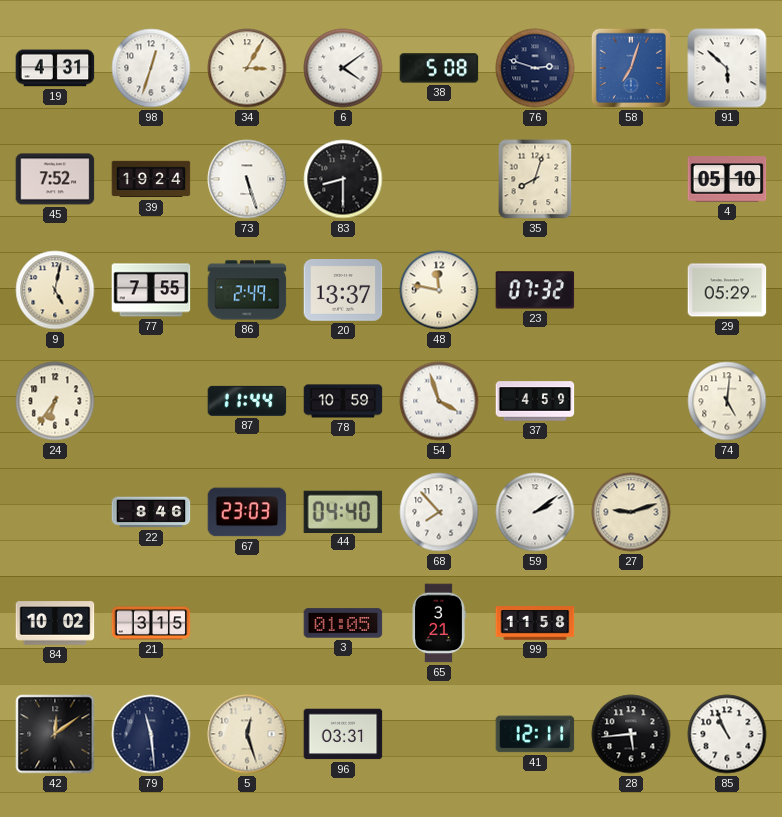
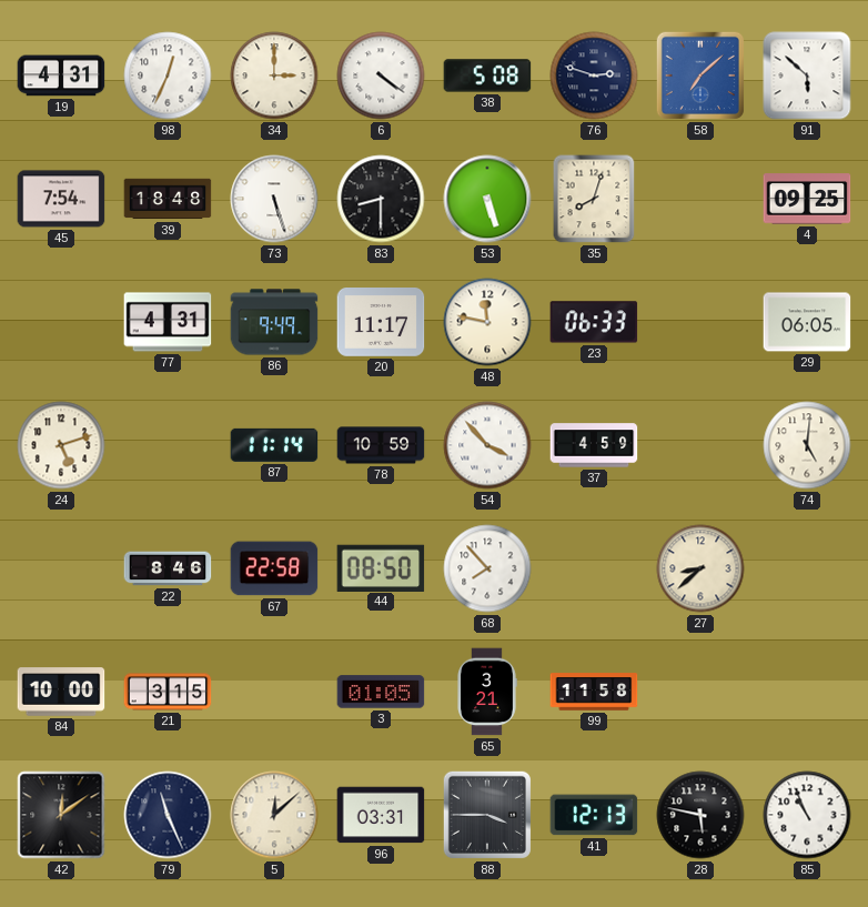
98: 12:33 -> 12:34
34: 3:05 -> 3:00
6: 4:09 -> 4:21
58: 7:03 -> 7:08
45: 7:52 -> 7:54
39: 19:24 -> 18:48
53: none -> 5:27
4: 05:10 -> 09:25
9: 5:02 -> none
77: 7:55 -> 4:31
86: 2:49 -> 9:49
20: 13:37 -> 11:17
23: 07:32 -> 06:33
29: 05:29 -> 06:05
24: 6:36 -> 5:12
87: 11:44 -> 11:14
54: 3:57 -> 3:53
67: 23:03 -> 22:58
44: 04:40 -> 08:50
59: 2:09 -> none
27: 9:12 -> 8:38
84: 10:02 -> 10:00
79: 11:29 -> 11:26
5: 12:27 -> 12:08
88: none -> 3:45
41: 12:11 -> 12:13
28: 5:44 -> 5:47
